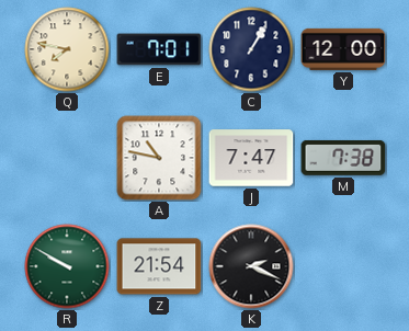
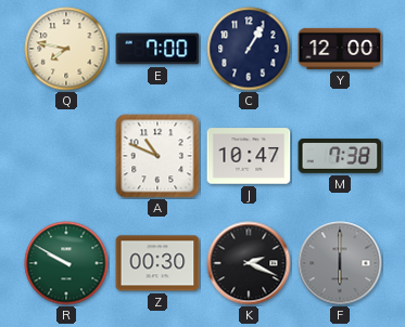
E: 7:01 -> 7:00
A: 10:47 -> 10:49
J: 7:47 -> 10:47
Z: 21:54 -> 00:30
F: none -> 6:00
